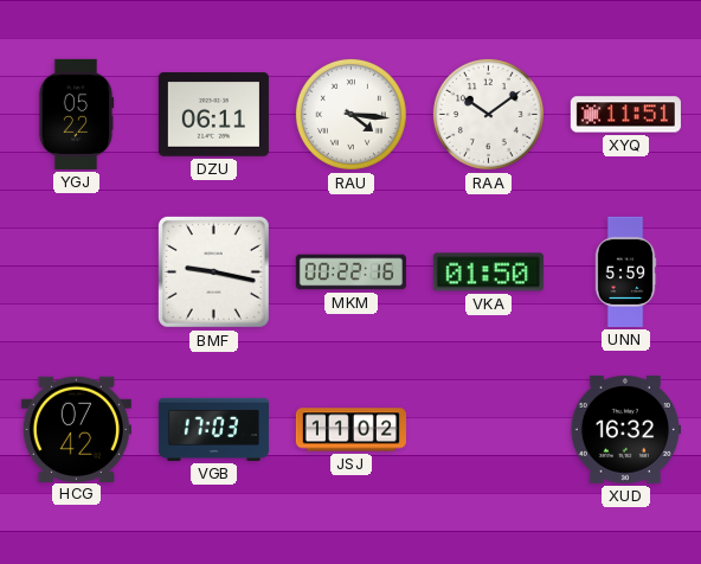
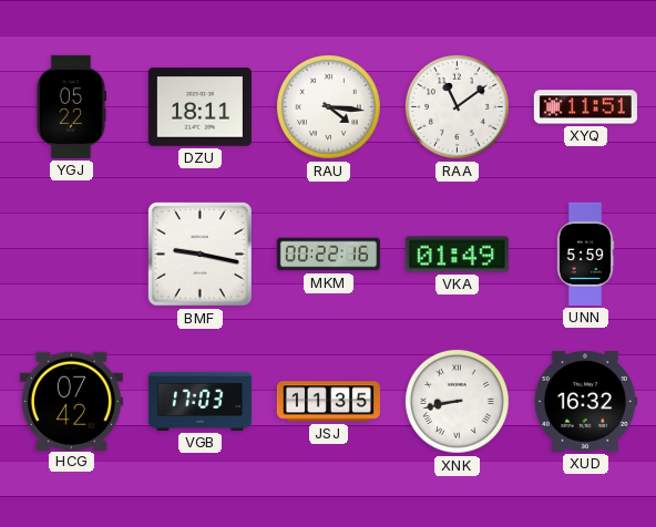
DZU: 06:11 -> 18:11
RAA: 10:09 -> 11:09
VKA: 01:50 -> 01:49
JSJ: 11:02 -> 11:35
XNK: none -> 8:43
